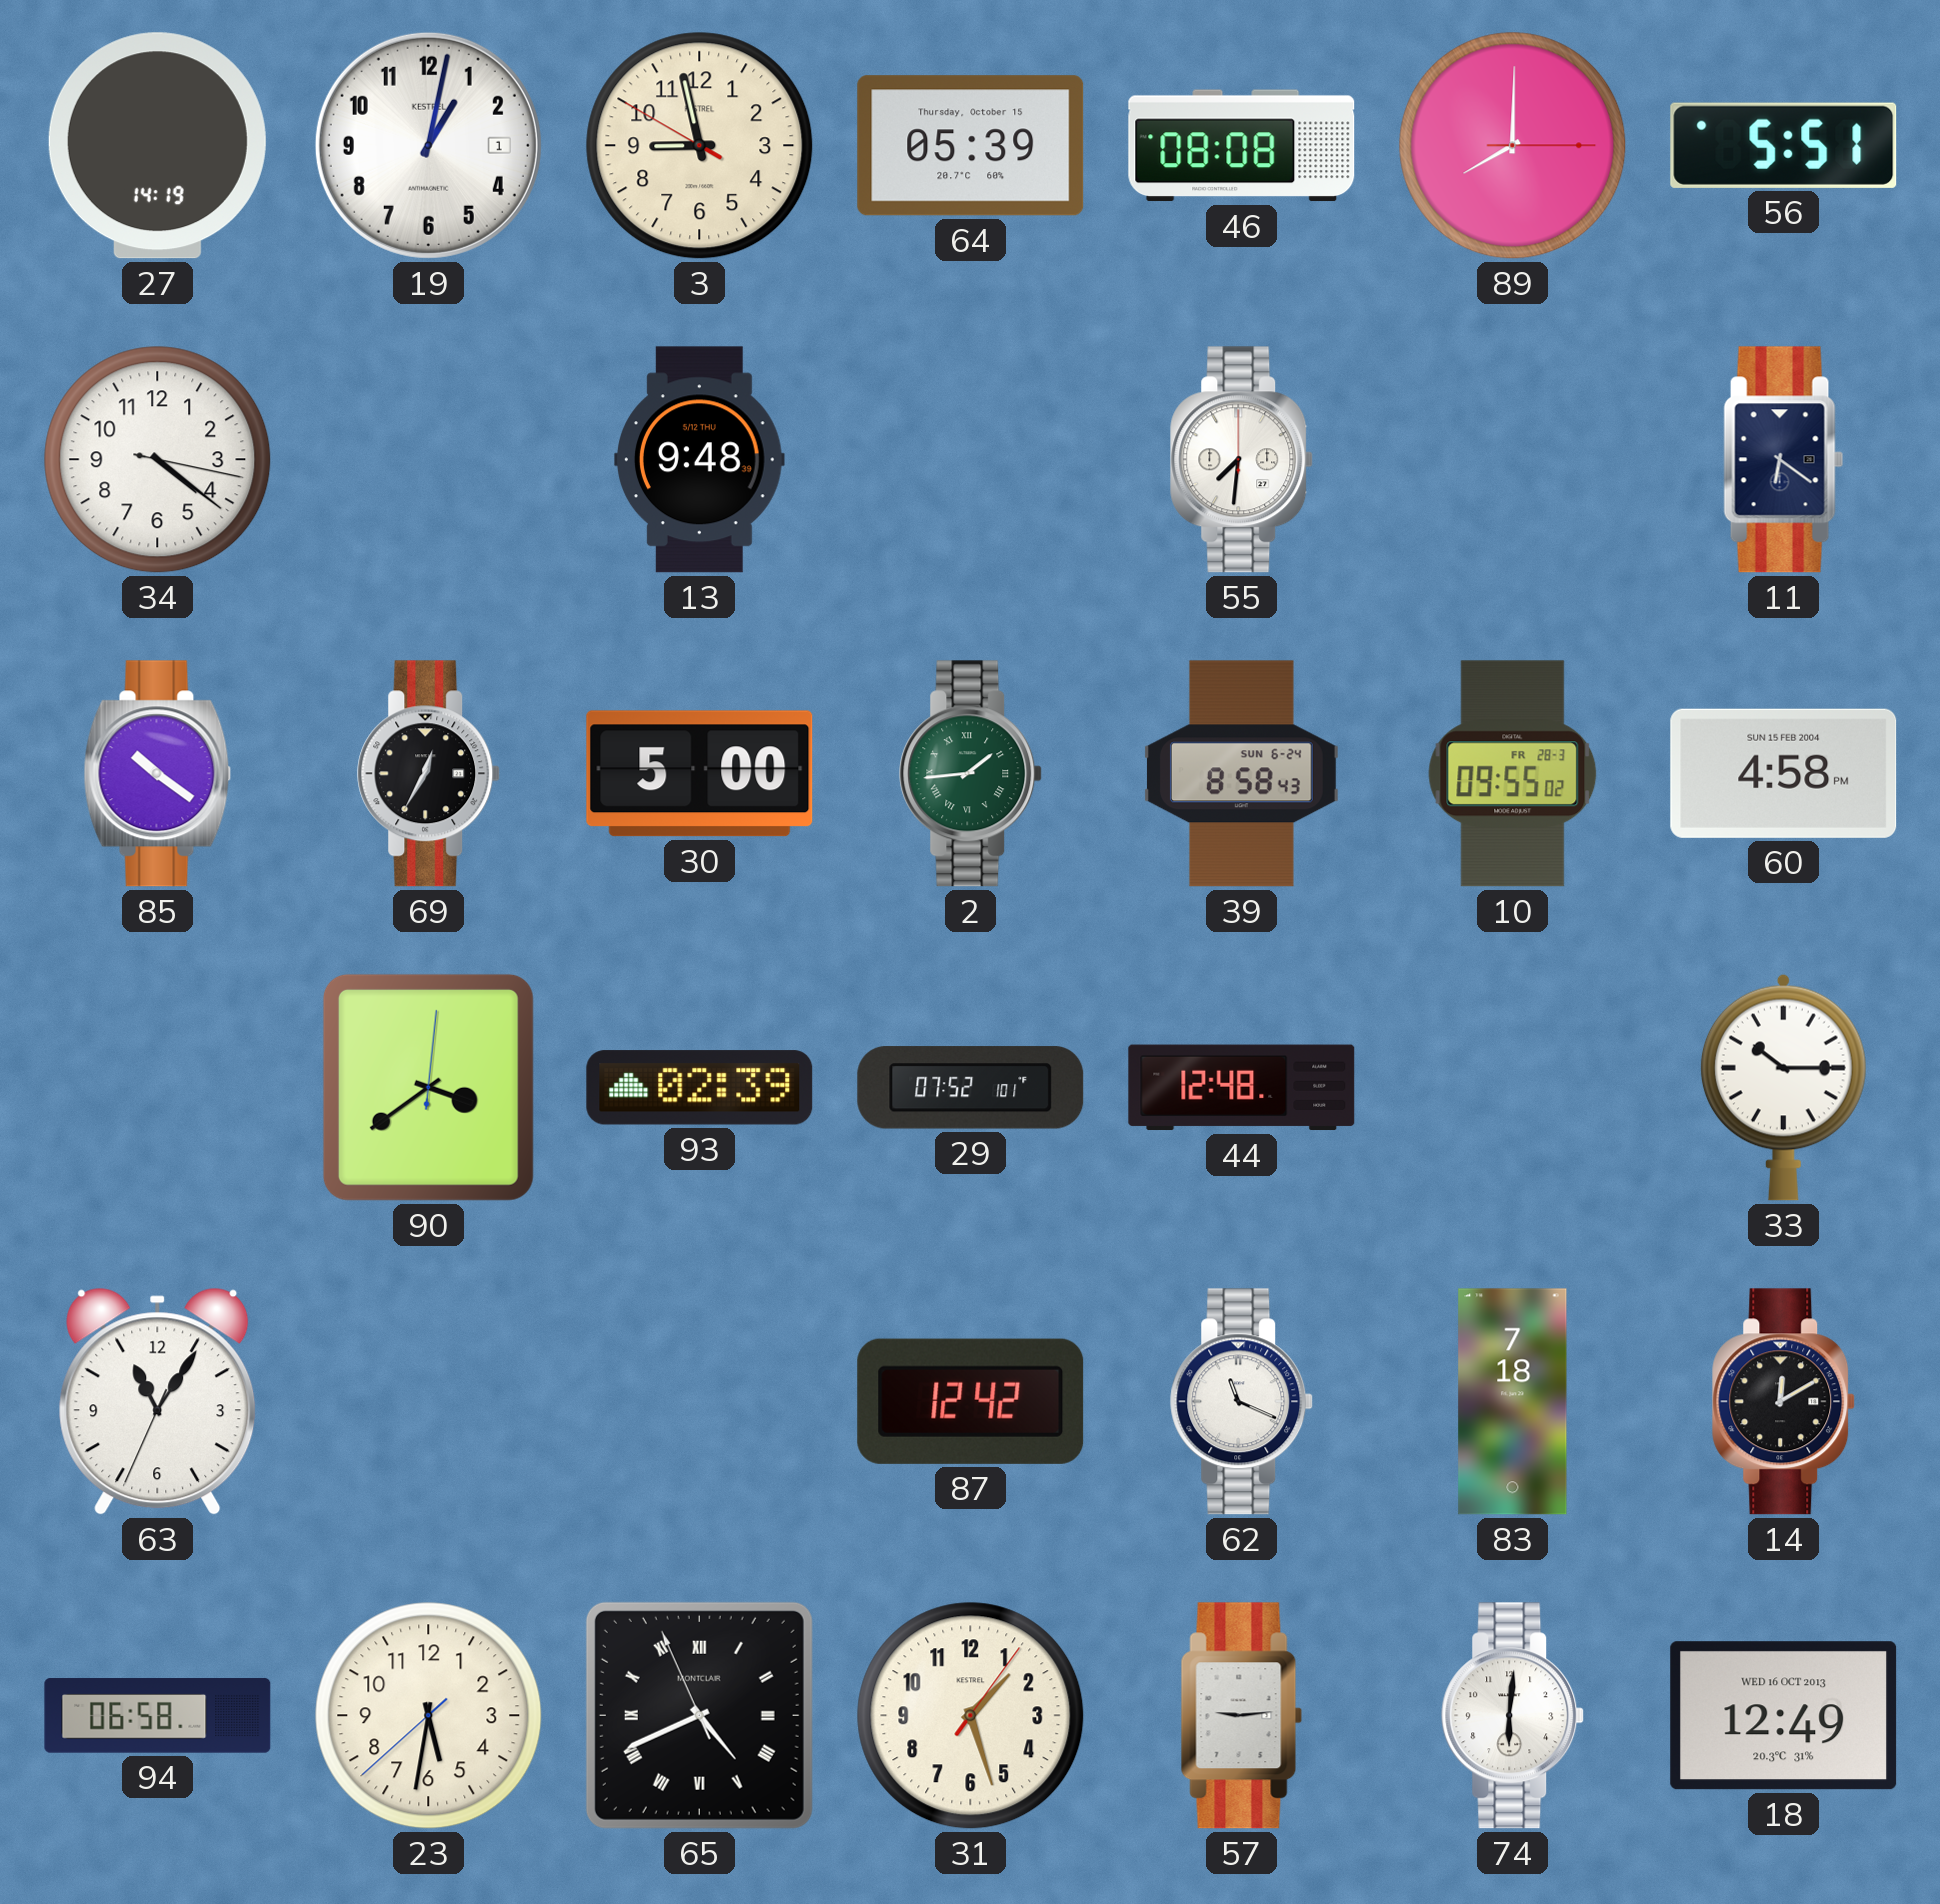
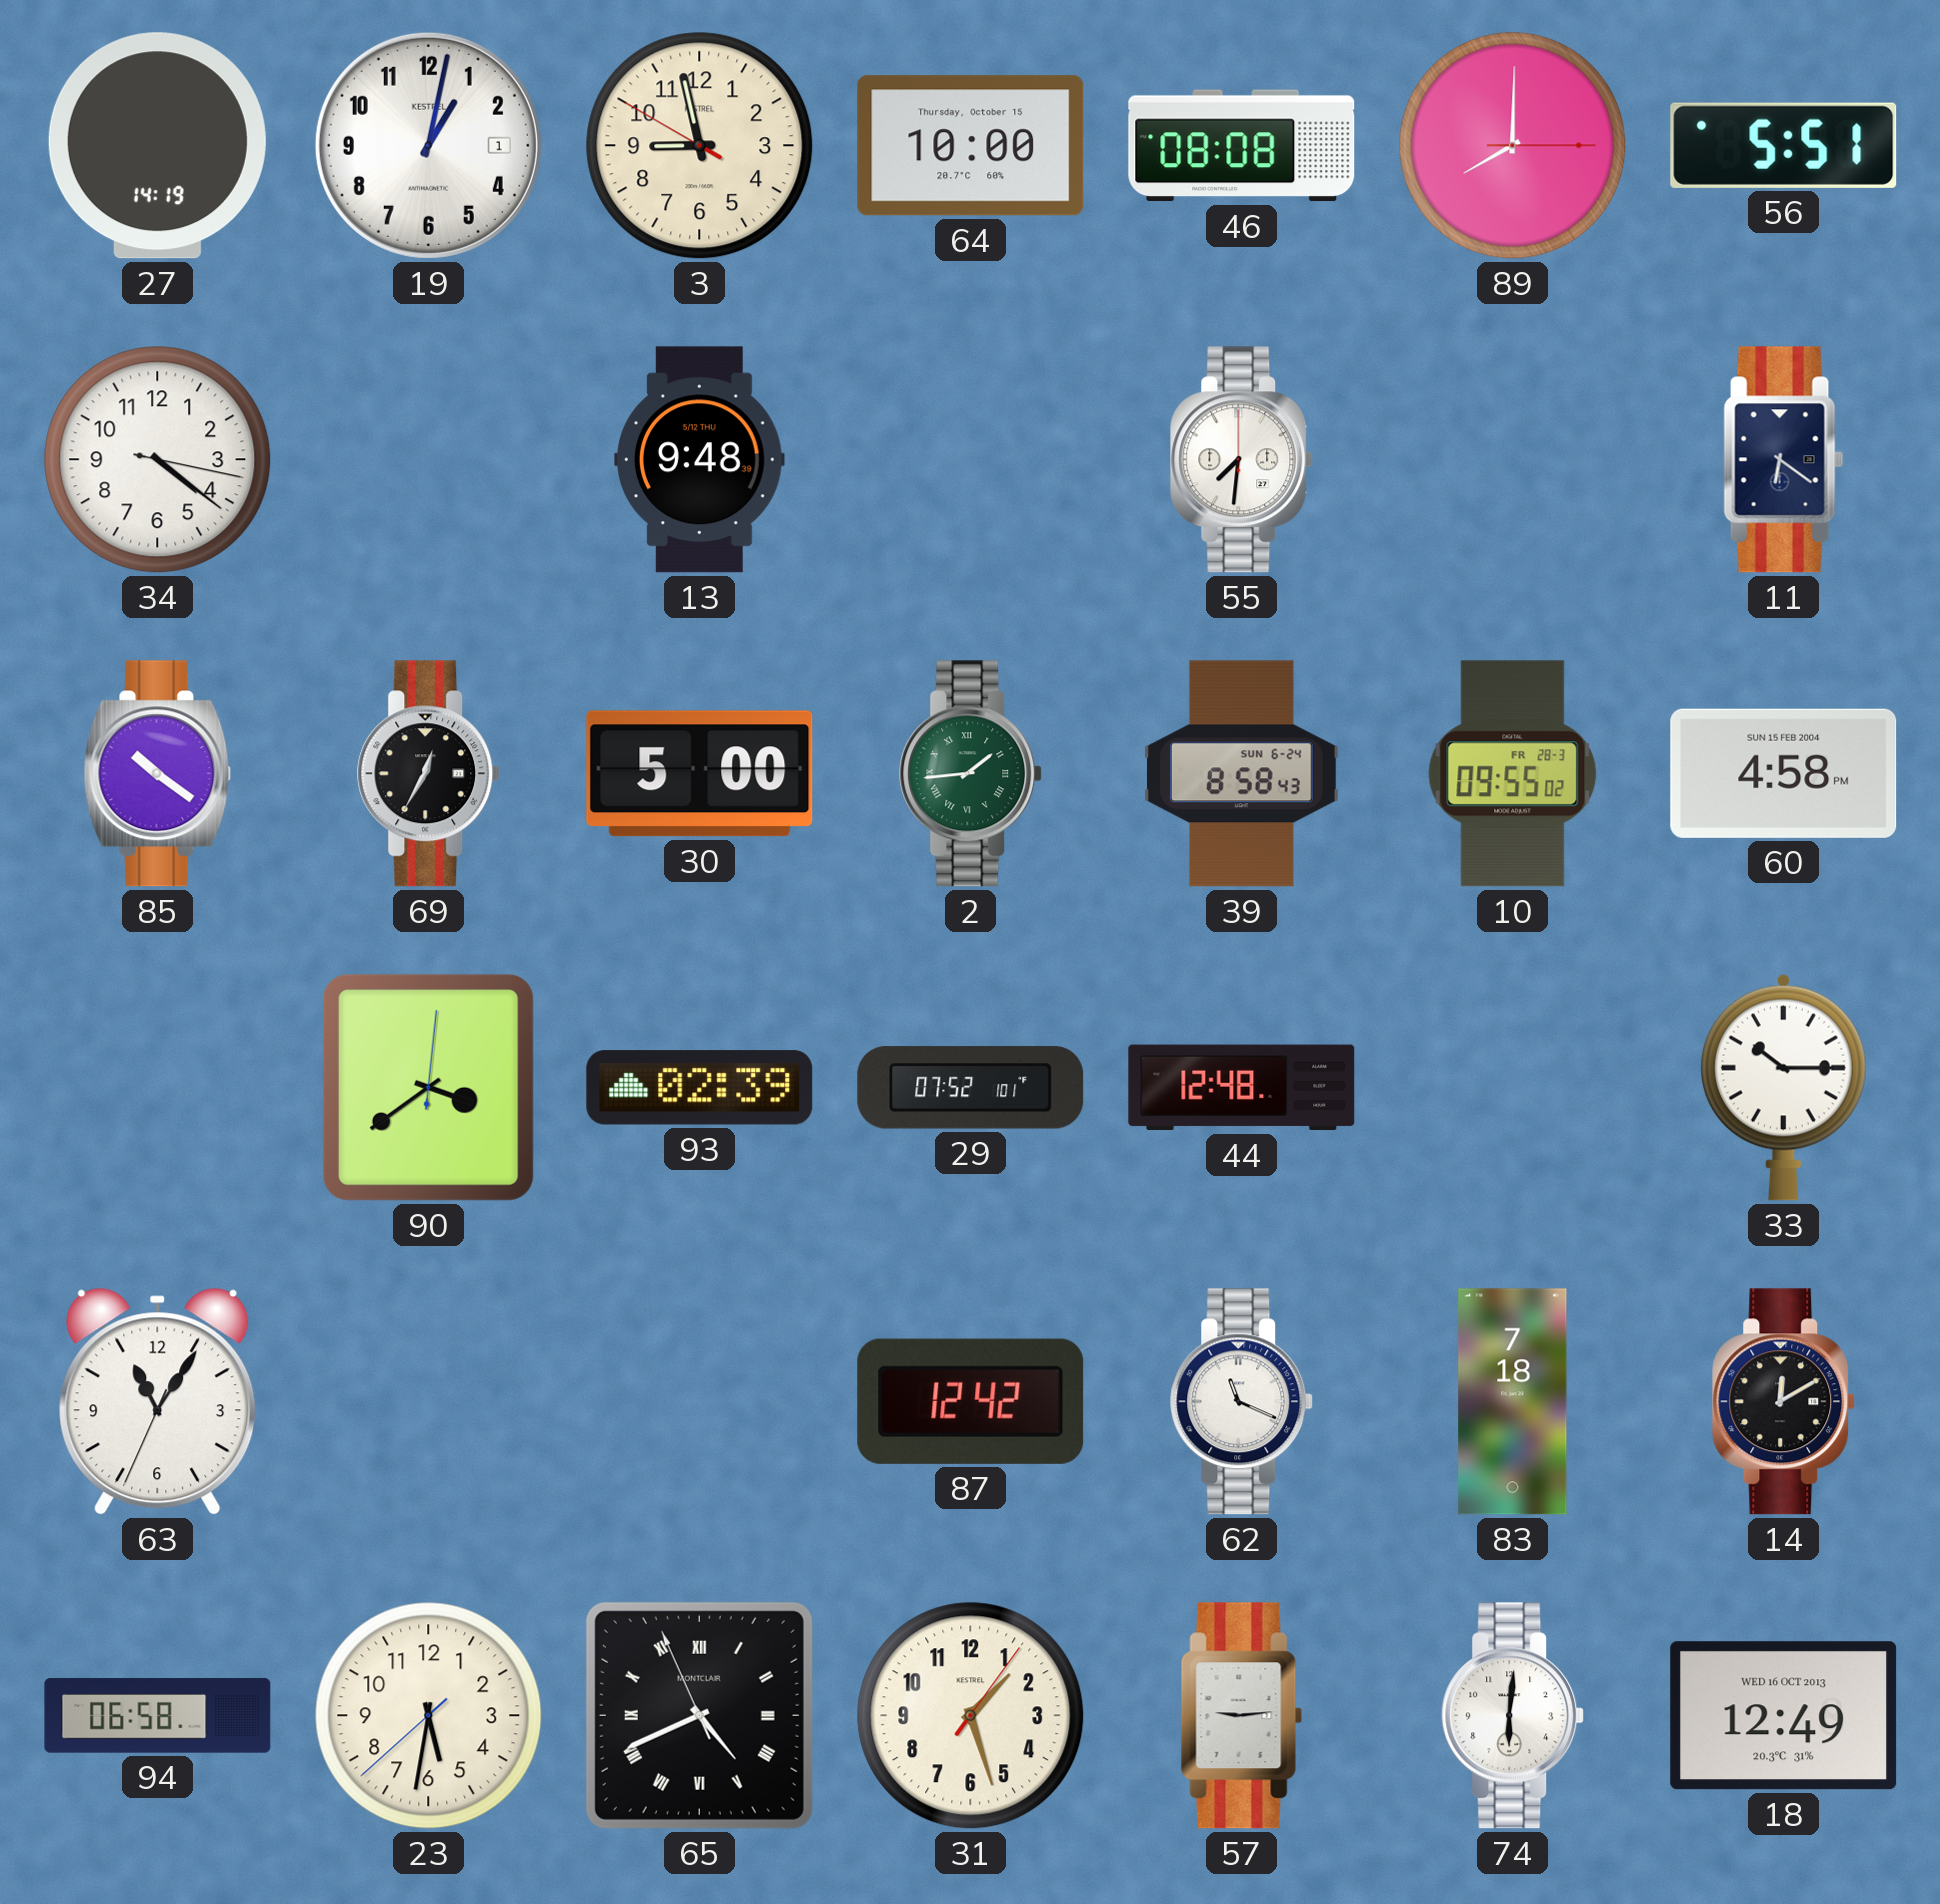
64: 05:39 -> 10:00
